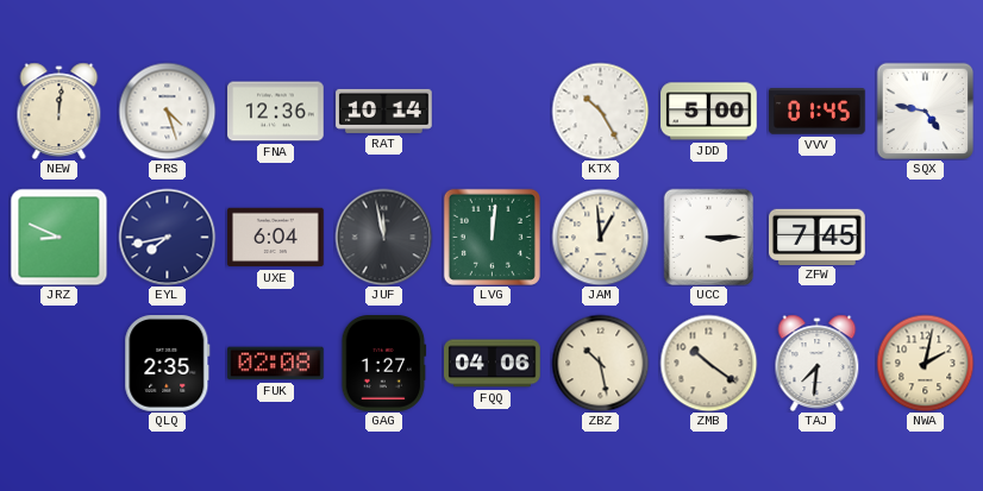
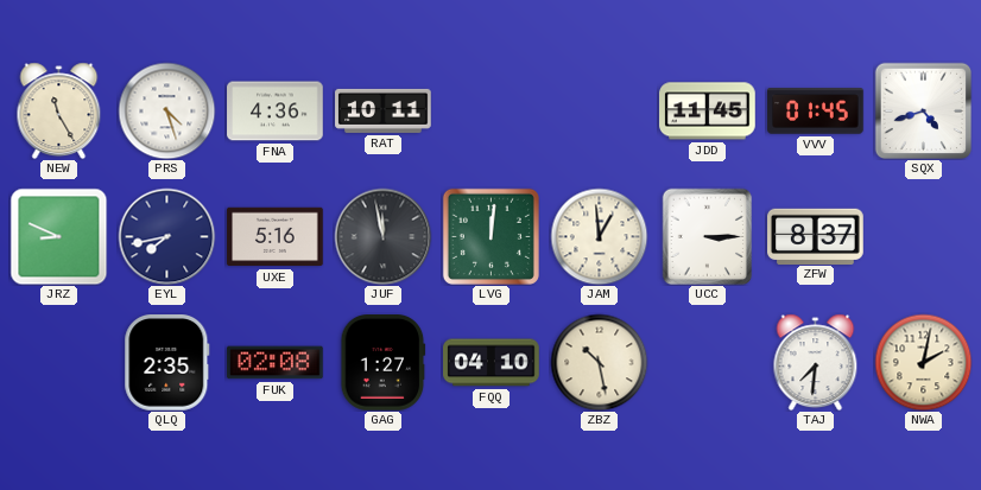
NEW: 12:01 -> 11:25
FNA: 12:36 -> 4:36
RAT: 10:14 -> 10:11
KTX: 10:25 -> none
JDD: 5:00 -> 11:45
SQX: 4:47 -> 4:42
UXE: 6:04 -> 5:16
ZFW: 7:45 -> 8:37
FQQ: 04:06 -> 04:10
ZMB: 10:21 -> none
